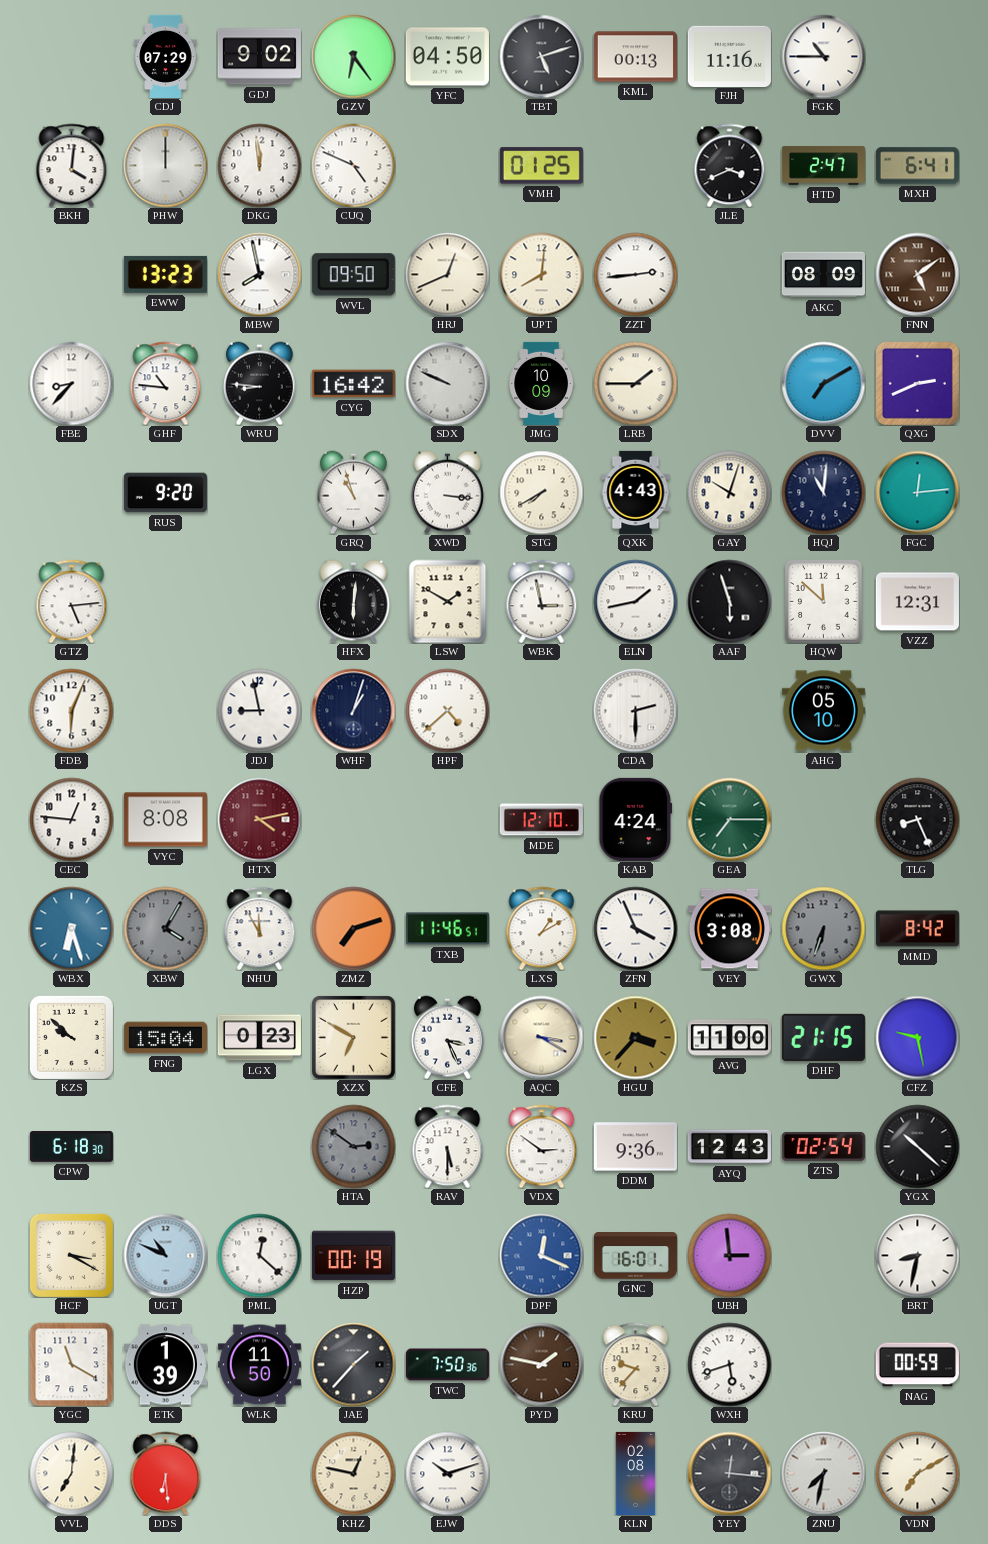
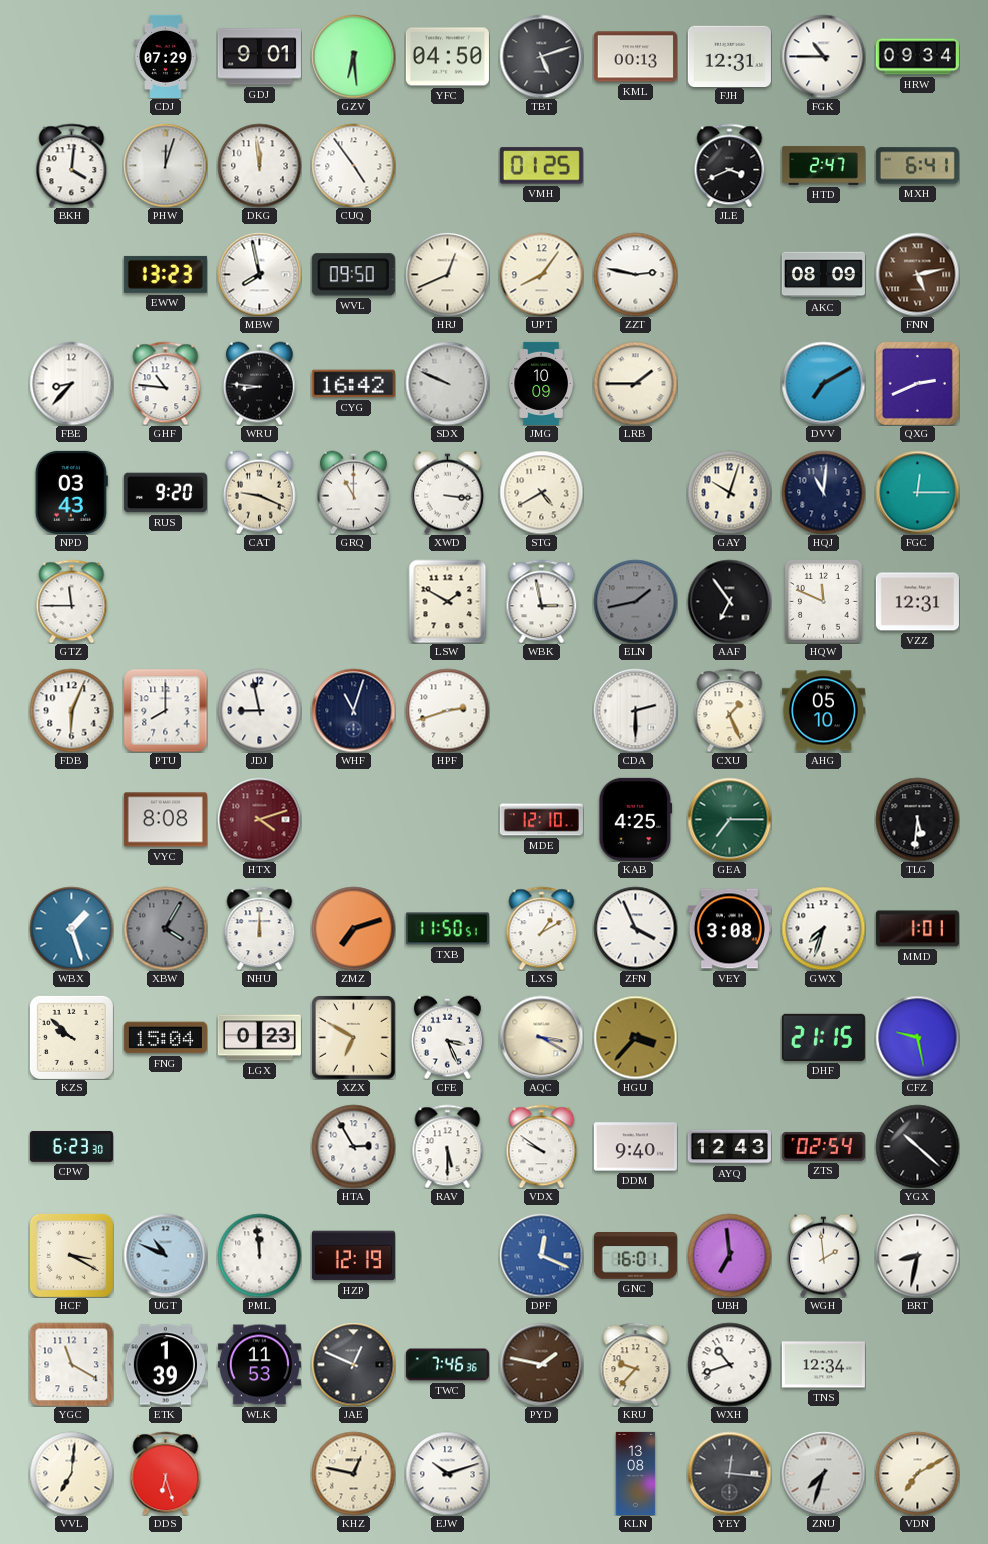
GDJ: 9:02 -> 9:01
GZV: 6:24 -> 6:29
FJH: 11:16 -> 12:31
HRW: none -> 09:34
PHW: 12:00 -> 12:03
CUQ: 4:49 -> 4:54
UPT: 8:01 -> 8:06
ZZT: 2:44 -> 2:47
FNN: 5:09 -> 5:13
NPD: none -> 03:43
CAT: none -> 9:19
GRQ: 10:57 -> 11:00
STG: 7:40 -> 4:40
QXK: 4:43 -> none
FGC: 12:14 -> 12:15
GTZ: 5:14 -> 11:45
HFX: 6:01 -> none
ELN dial: white -> grey
AAF: 5:57 -> 6:54
HQW: 11:52 -> 11:49
PTU: none -> 8:00
WHF: 1:03 -> 11:03
HPF: 4:38 -> 2:42
CXU: none -> 1:26
CEC: 12:46 -> none
HTX: 4:13 -> 4:12
KAB: 4:24 -> 4:25
TLG: 8:26 -> 5:31
WBX: 6:27 -> 1:27
NHU: 11:55 -> 12:00
TXB: 11:46 -> 11:50
GWX: 6:33 -> 7:33
GWX dial: grey -> white
MMD: 8:42 -> 1:01
AVG: 11:00 -> none
CPW: 6:18 -> 6:23
HTA: 2:51 -> 2:55
HTA dial: grey -> white
VDX: 2:51 -> 9:51
DDM: 9:36 -> 9:40
PML: 12:22 -> 11:59
HZP: 00:19 -> 12:19
UBH: 2:59 -> 6:59
WGH: none -> 1:59
WLK: 11:50 -> 11:53
JAE: 1:37 -> 12:49
TWC: 7:50 -> 7:46
WXH: 5:42 -> 10:42
TNS: none -> 12:34
NAG: 00:59 -> none
DDS: 6:29 -> 6:27
KLN: 02:08 -> 13:08
ZNU: 7:32 -> 7:33
